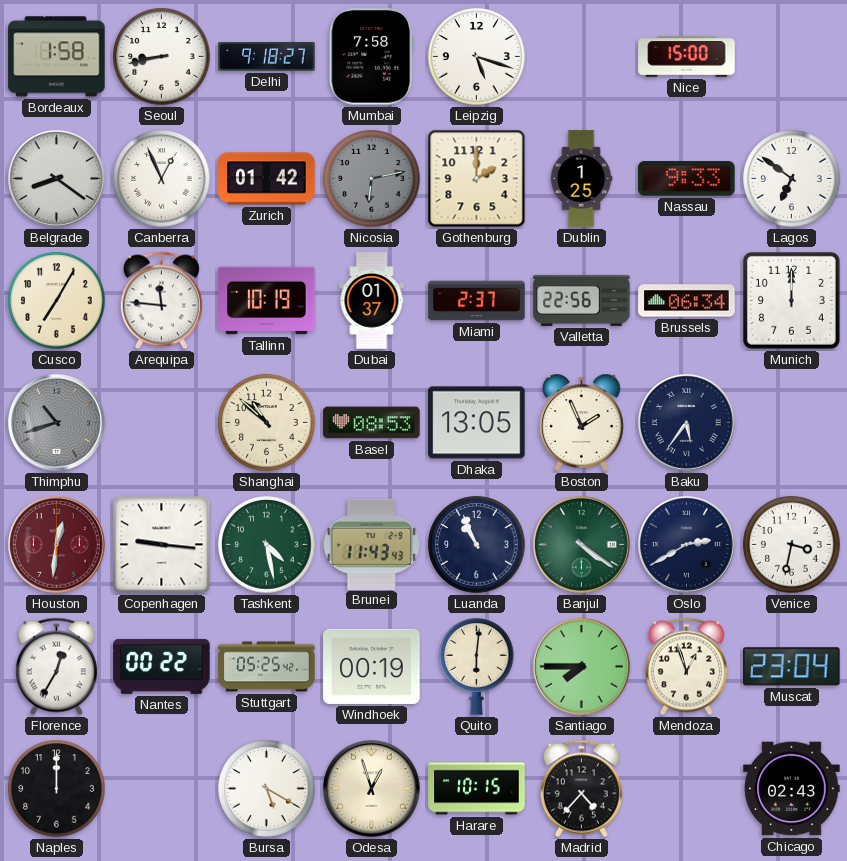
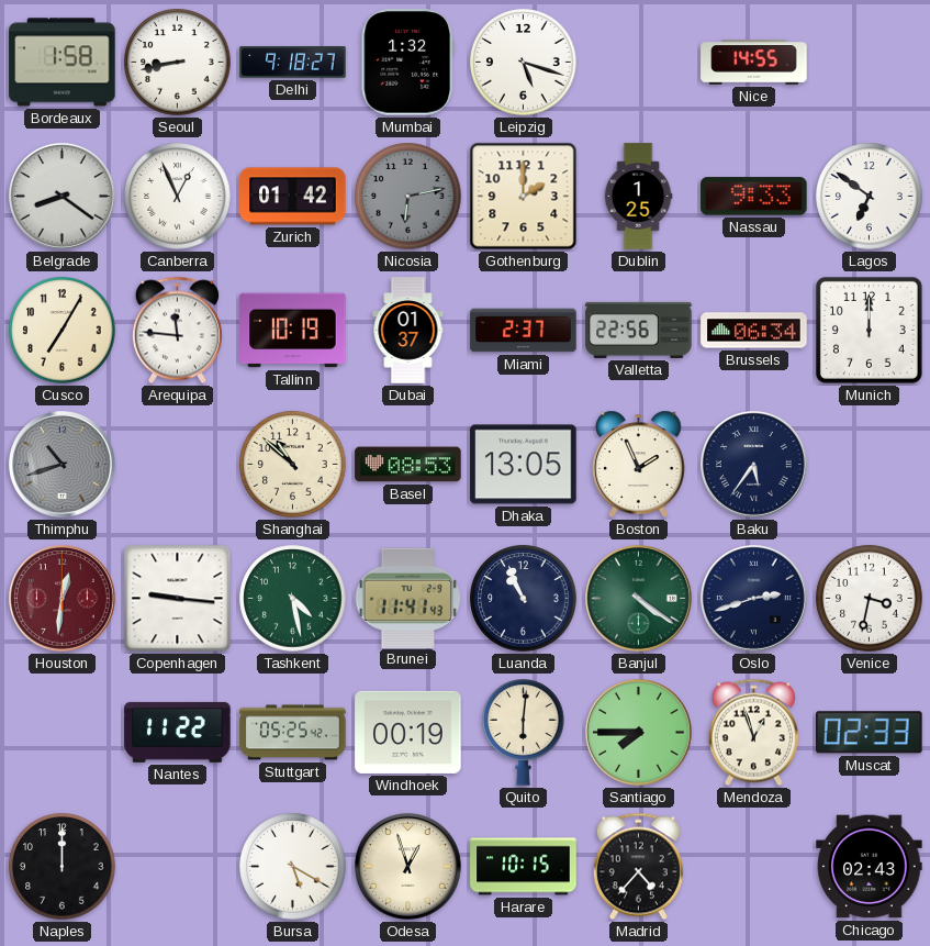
Mumbai: 7:58 -> 1:32
Nice: 15:00 -> 14:55
Brunei: 11:43 -> 11:41
Oslo: 2:40 -> 2:42
Florence: 12:35 -> none
Nantes: 00:22 -> 11:22
Muscat: 23:04 -> 02:33
